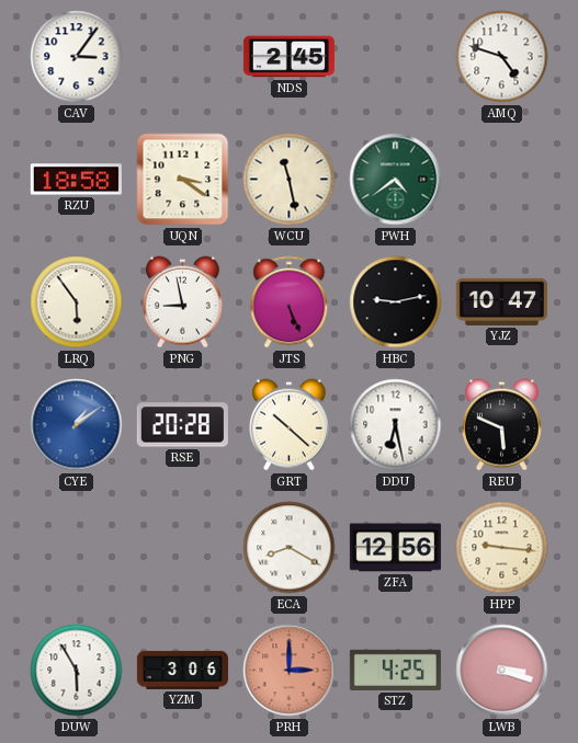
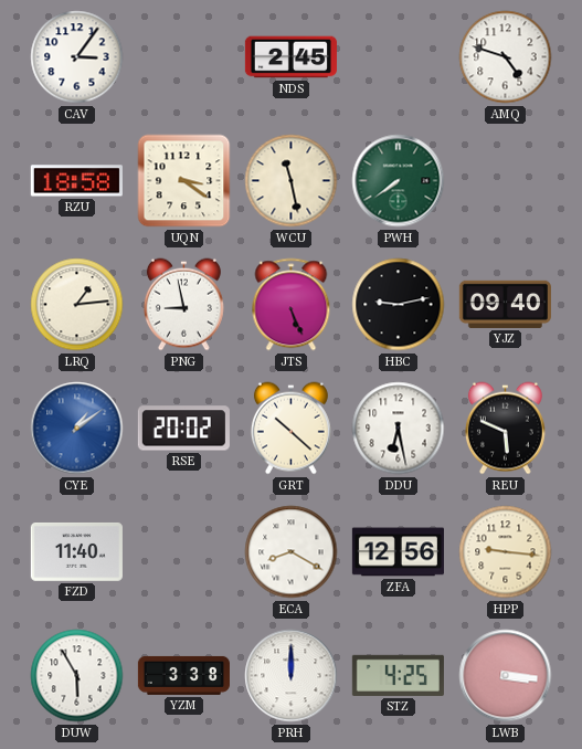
PWH: 4:39 -> 7:39
LRQ: 5:54 -> 1:14
YJZ: 10:47 -> 09:40
RSE: 20:28 -> 20:02
FZD: none -> 11:40
YZM: 3:06 -> 3:38
PRH: 3:00 -> 12:00
PRH dial: salmon -> white
LWB: 3:18 -> 3:16
